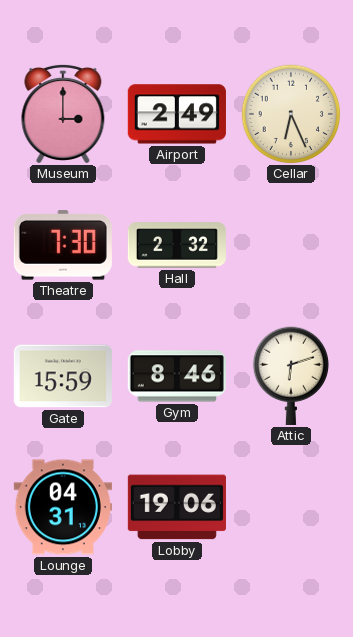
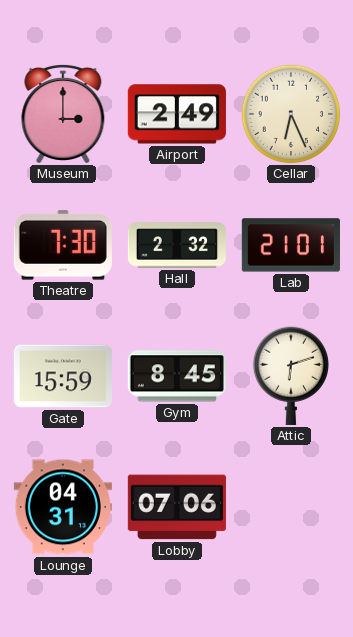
Lab: none -> 21:01
Gym: 8:46 -> 8:45
Lobby: 19:06 -> 07:06
